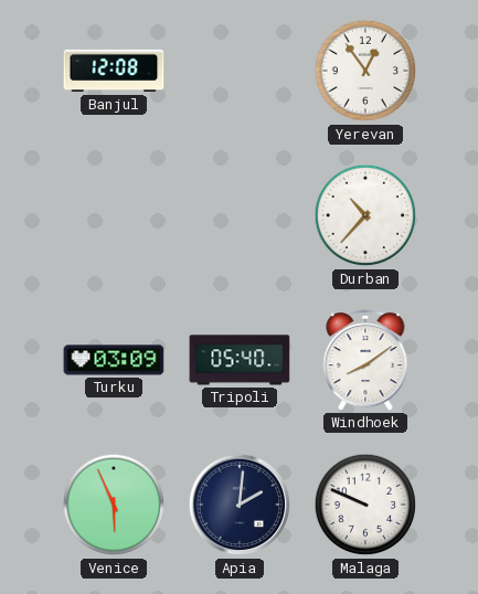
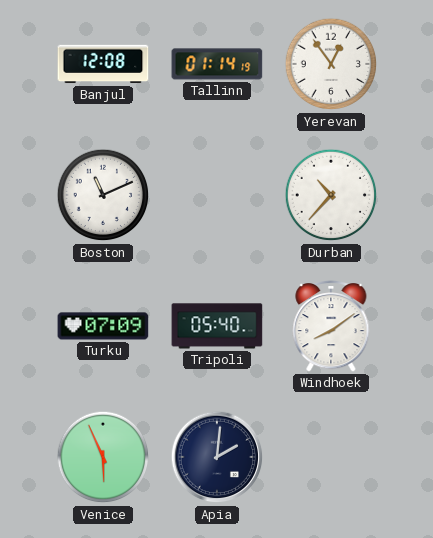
Tallinn: none -> 01:14
Boston: none -> 11:11
Turku: 03:09 -> 07:09
Malaga: 9:49 -> none
